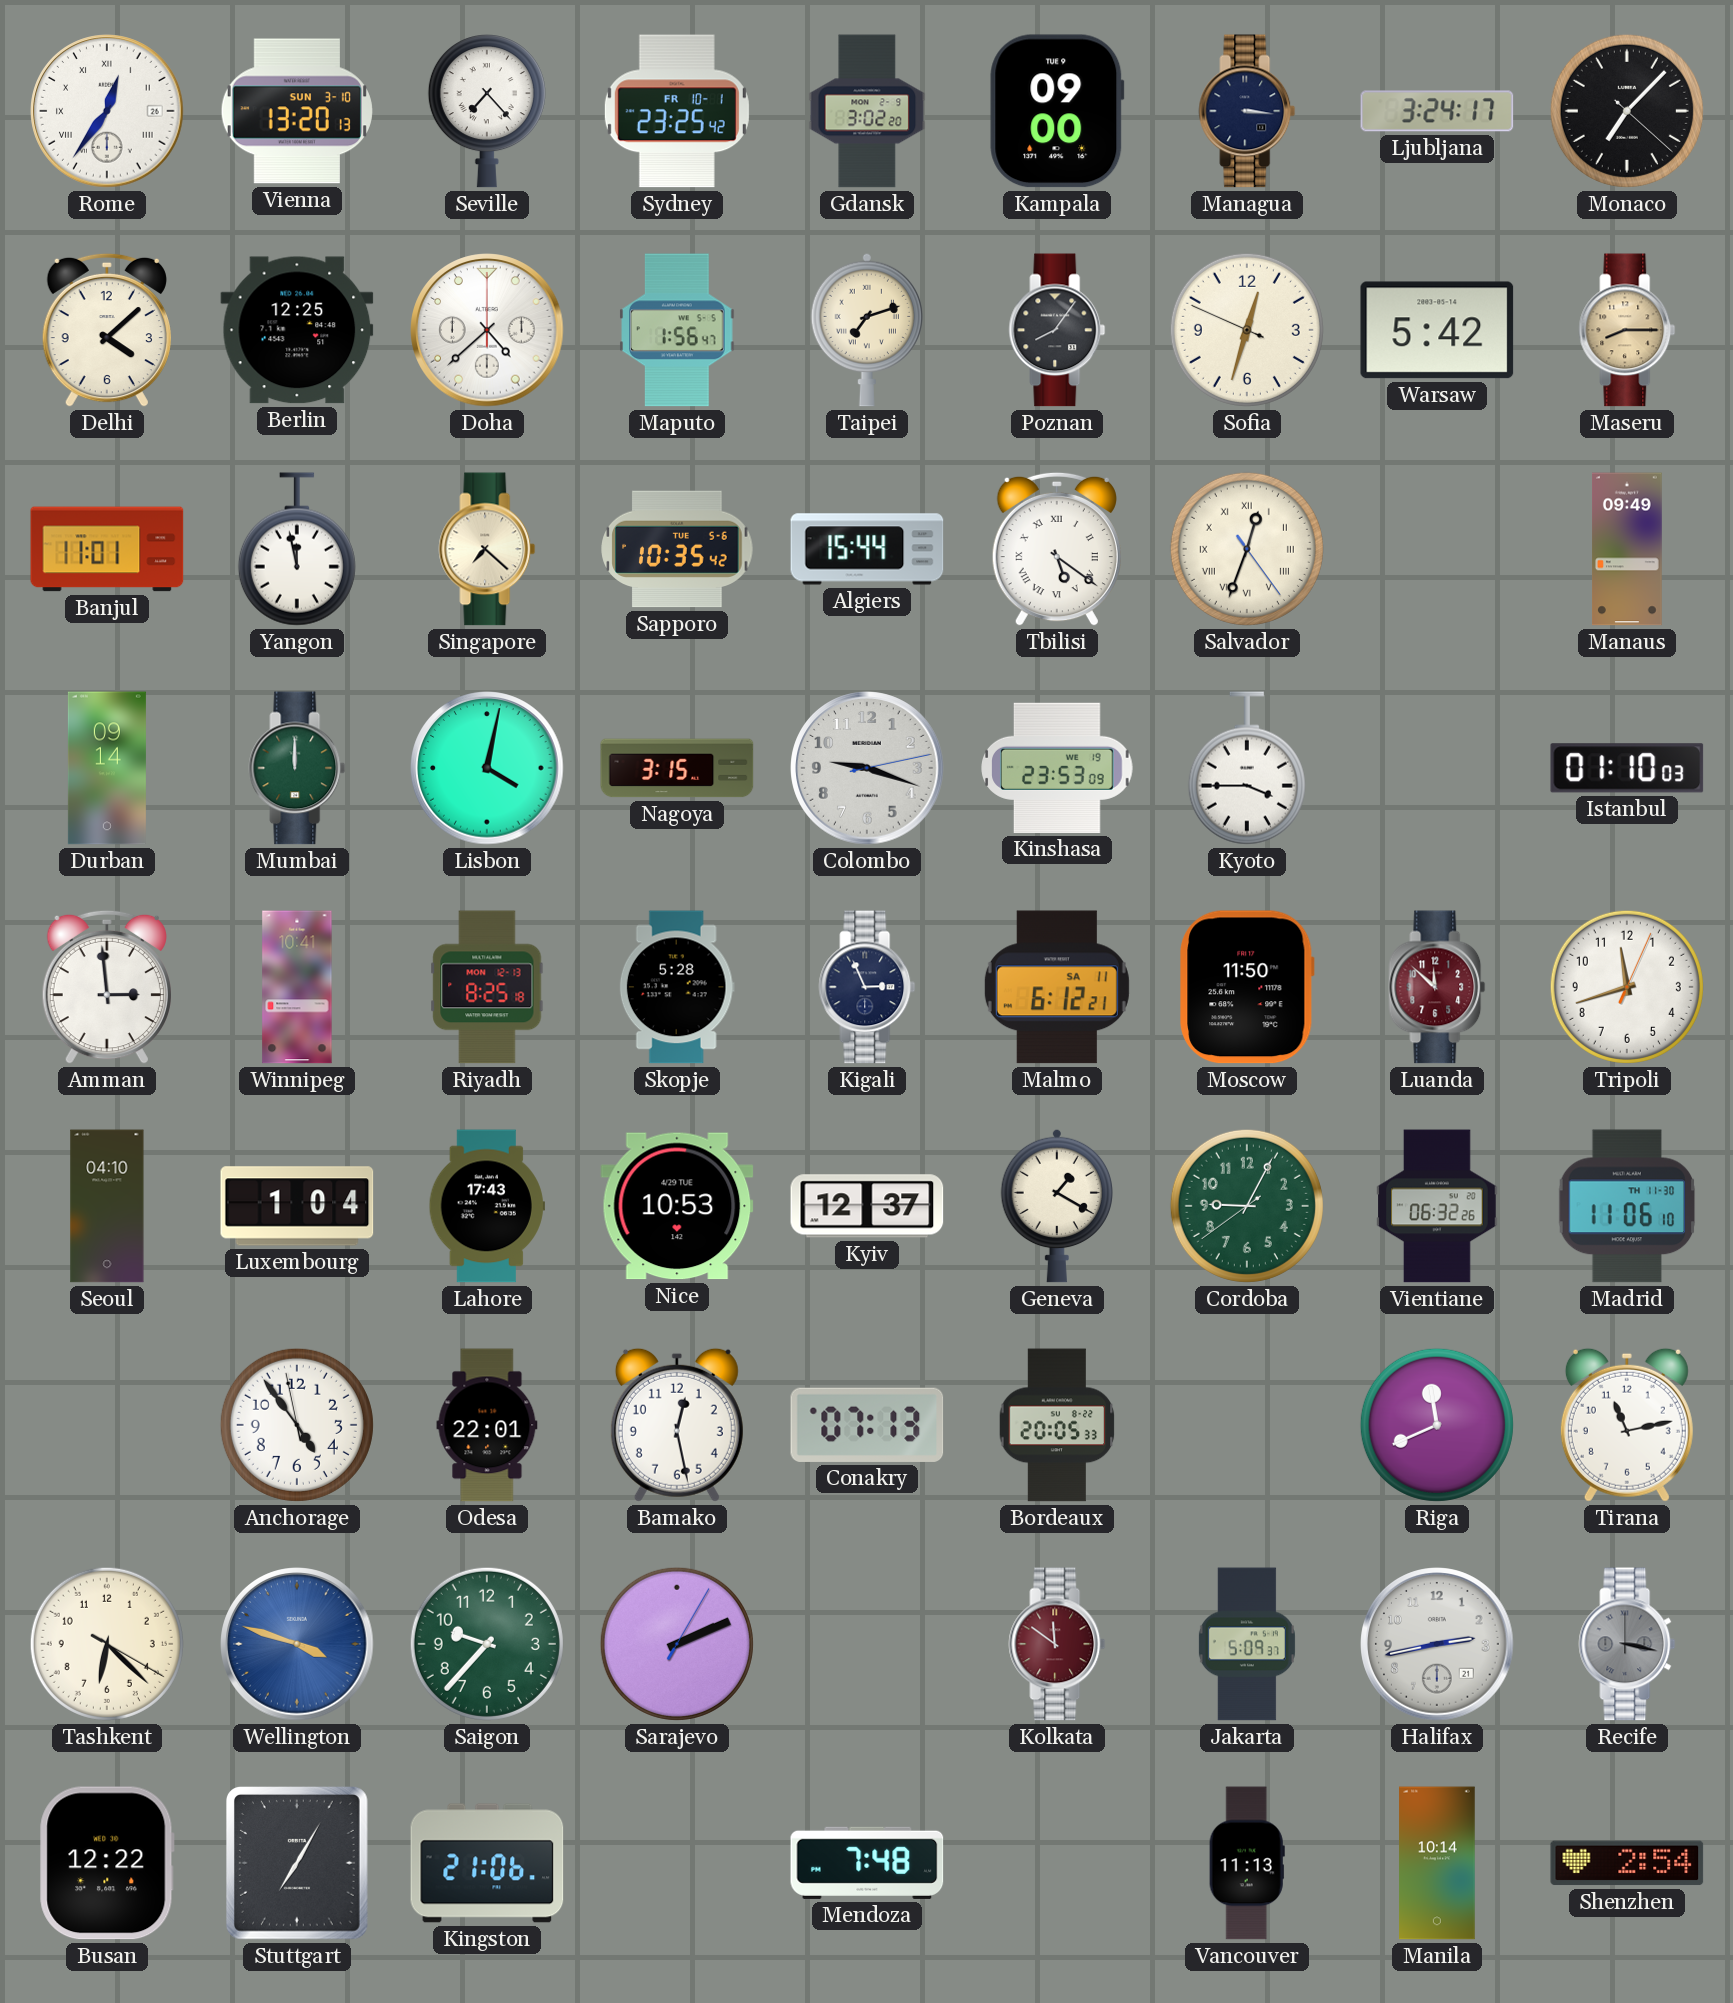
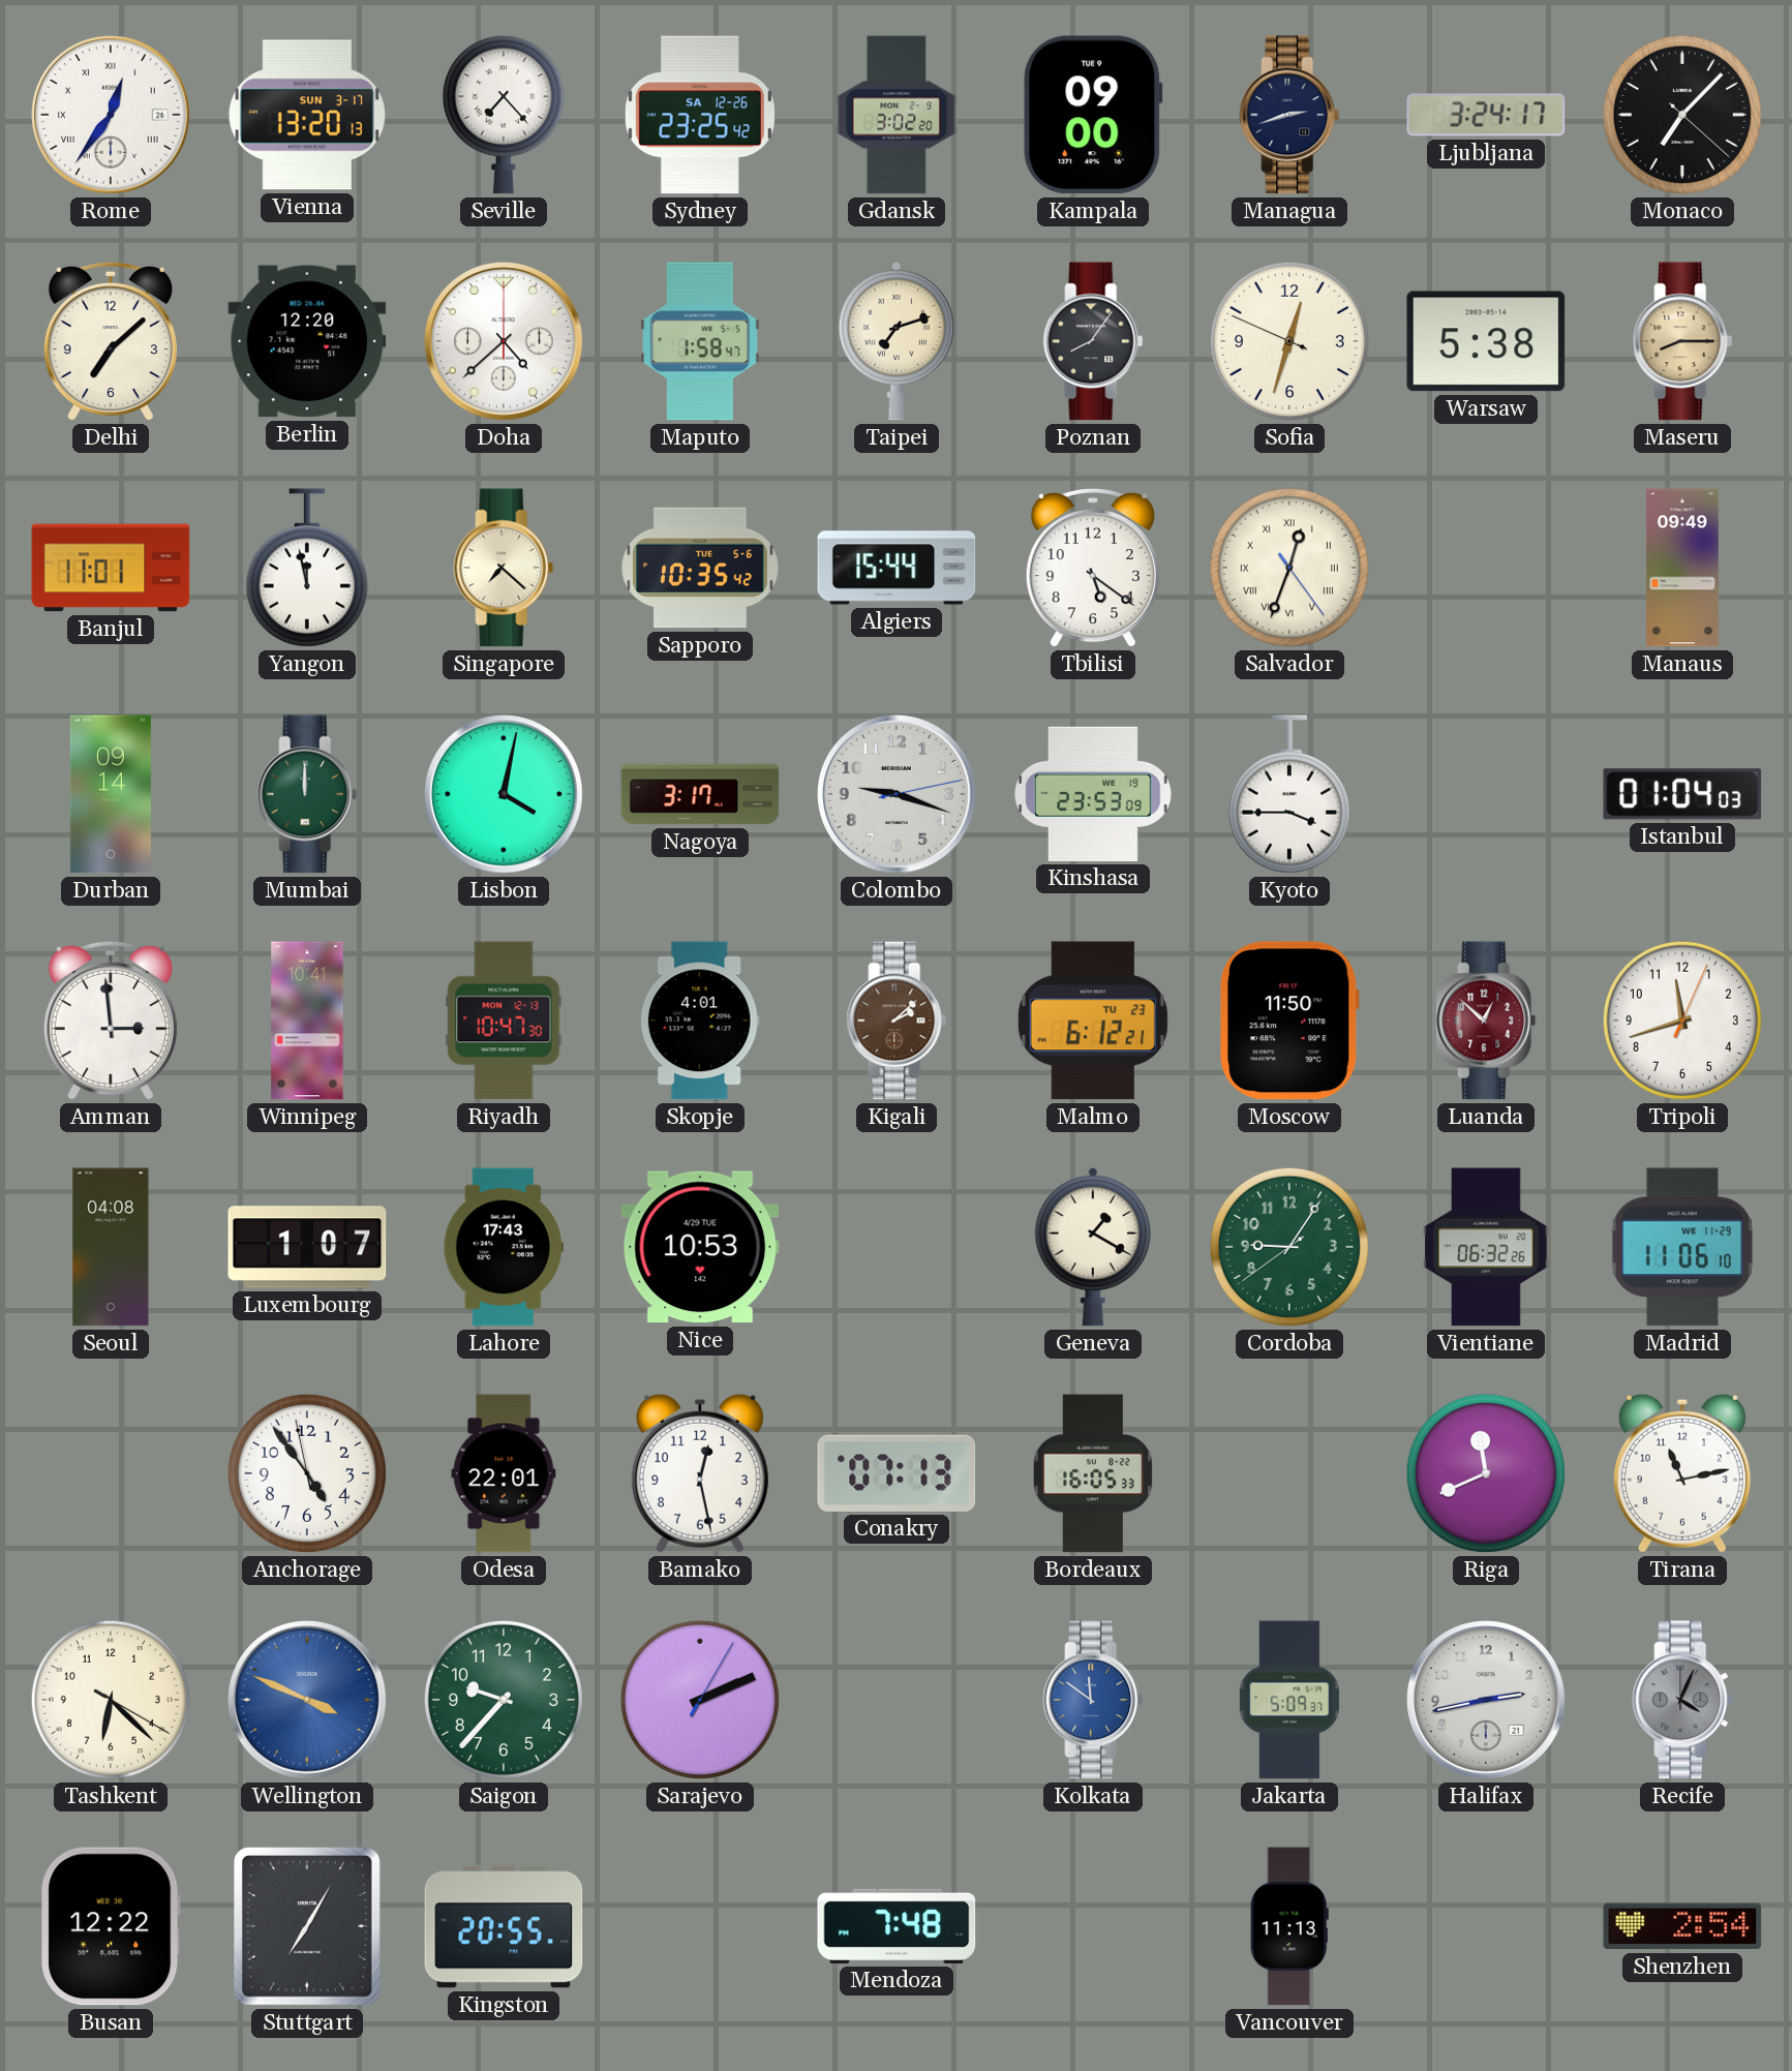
Vienna date: SUN 3-10 -> SUN 3-17
Sydney date: FR 10-1 -> SA 12-26
Managua: 3:16 -> 2:42
Delhi: 4:08 -> 7:08
Berlin: 12:25 -> 12:20
Maputo: 1:56 -> 1:58
Warsaw: 5:42 -> 5:38
Tbilisi numerals: Roman -> Arabic
Nagoya: 3:15 -> 3:17
Istanbul: 01:10 -> 01:04
Riyadh: 8:25 -> 10:47
Skopje: 5:28 -> 4:01
Kigali: 2:56 -> 2:08
Kigali dial: navy -> brown
Malmo date: SA 11 -> TU 23
Luanda: 11:52 -> 12:52
Seoul: 04:10 -> 04:08
Luxembourg: 1:04 -> 1:07
Kyiv: 12:37 -> none
Cordoba: 9:04 -> 9:05
Madrid date: TH 11-30 -> WE 11-29
Bordeaux: 20:05 -> 16:05
Wellington: 3:48 -> 3:49
Kolkata dial: burgundy -> blue
Recife: 3:17 -> 4:04
Kingston: 21:06 -> 20:55
Manila: 10:14 -> none
